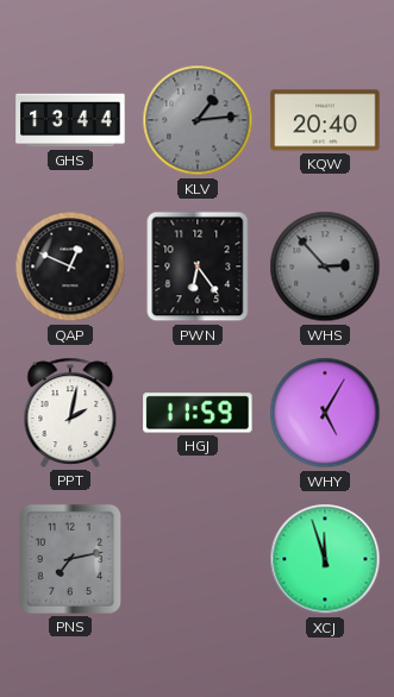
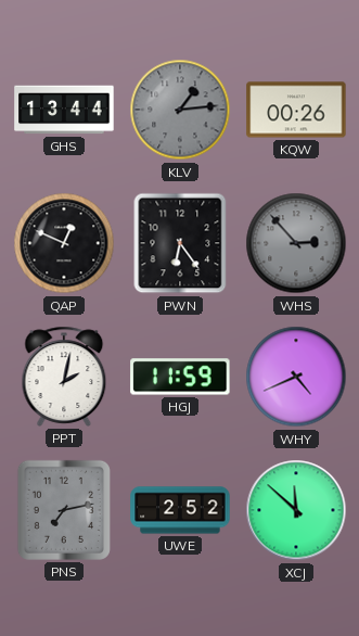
KQW: 20:40 -> 00:26
WHY: 5:05 -> 4:41
UWE: none -> 2:52
XCJ: 11:57 -> 11:52
